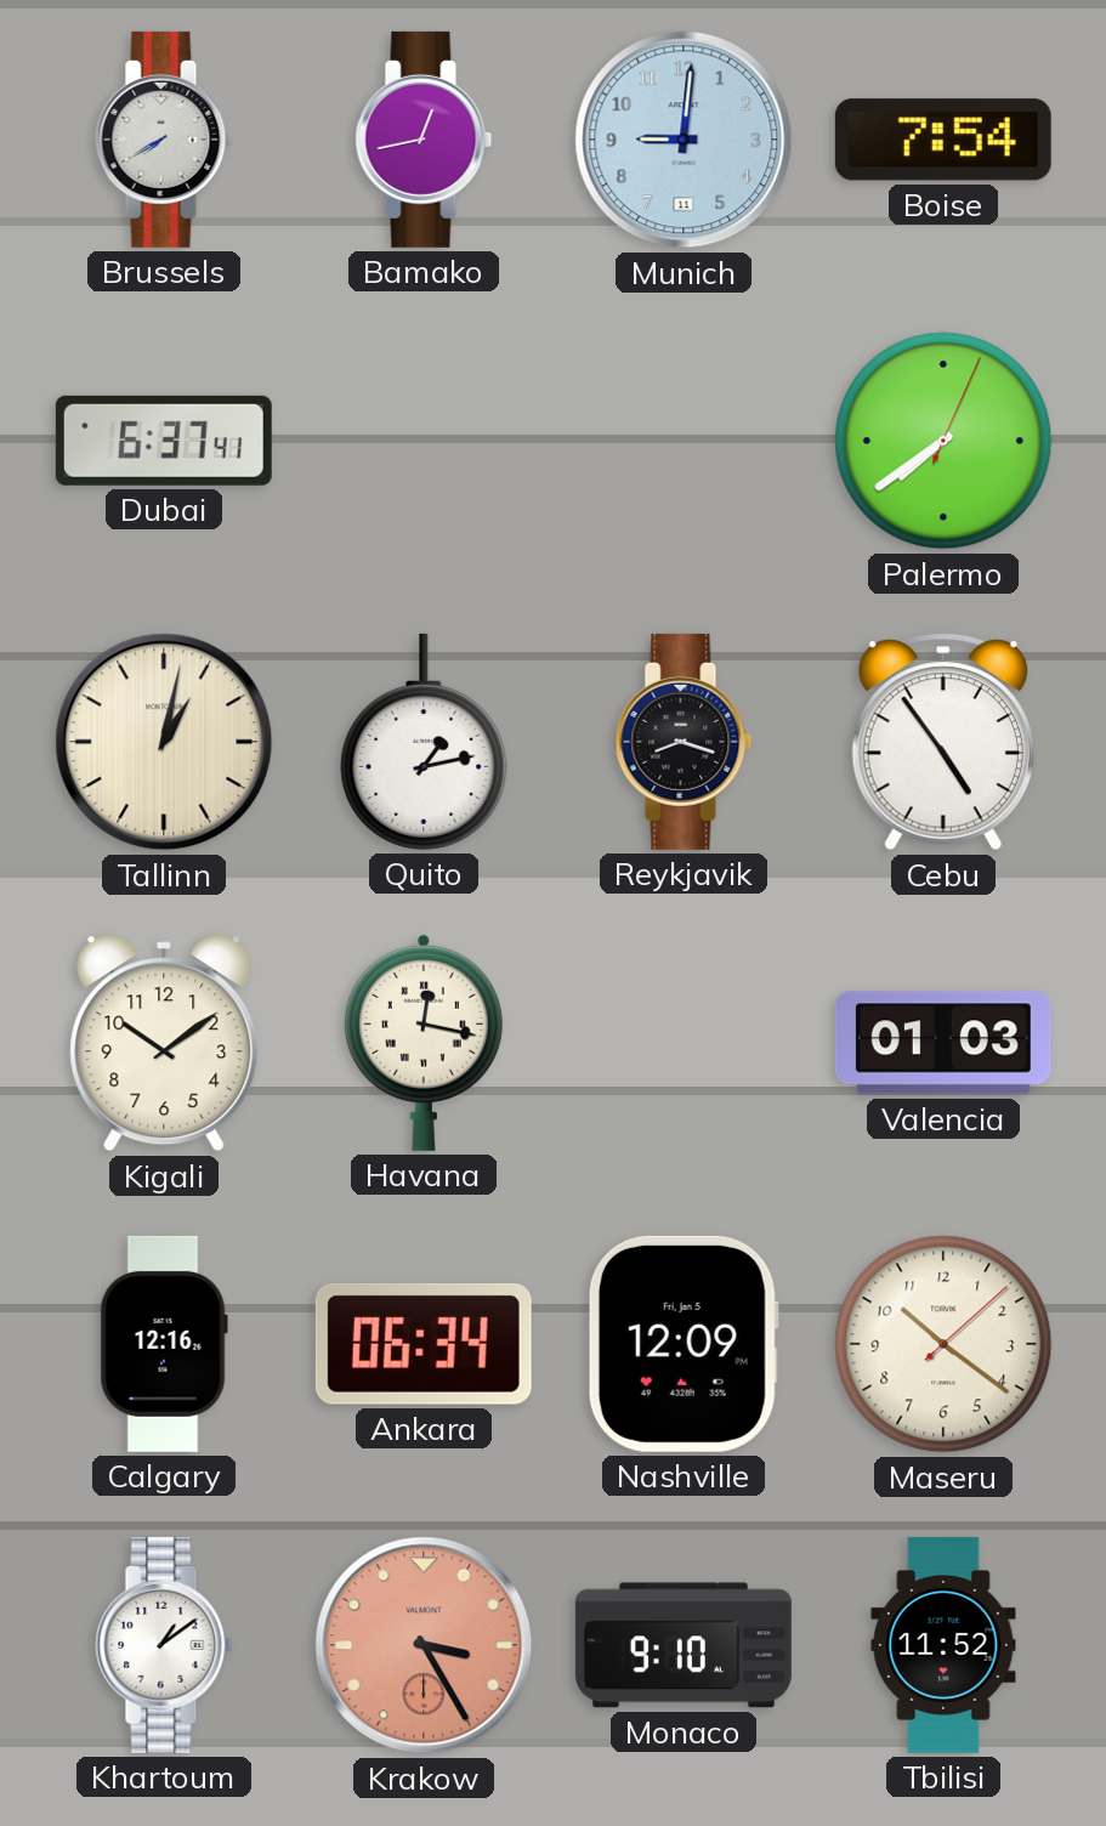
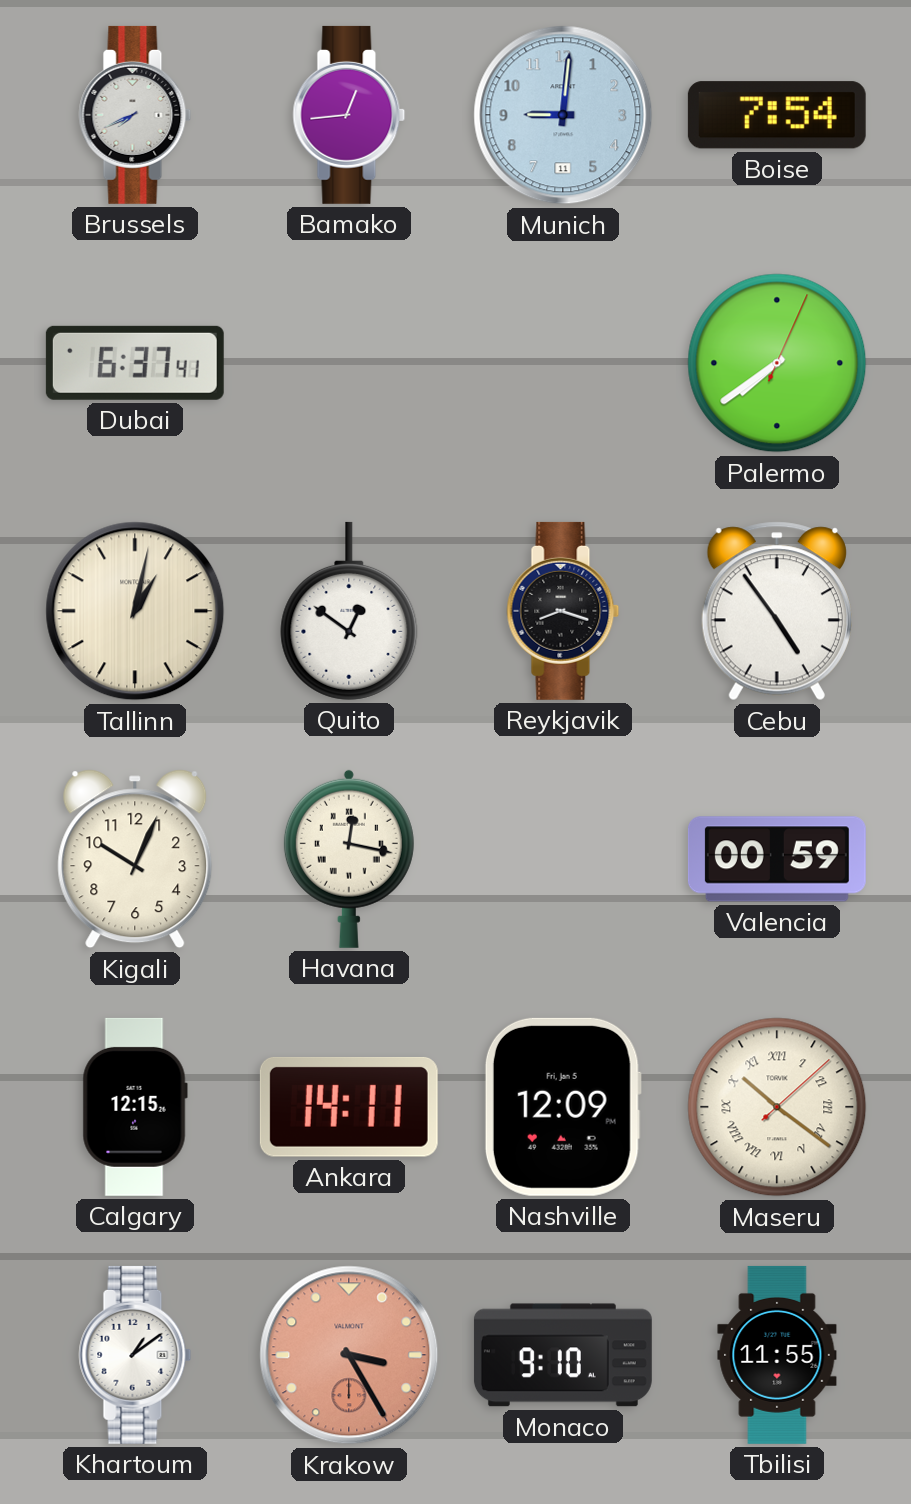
Brussels: 7:40 -> 7:41
Bamako: 12:43 -> 12:44
Quito: 1:13 -> 12:51
Kigali: 10:09 -> 10:04
Valencia: 01:03 -> 00:59
Calgary: 12:16 -> 12:15
Ankara: 06:34 -> 14:11
Maseru numerals: Arabic -> Roman
Tbilisi: 11:52 -> 11:55
